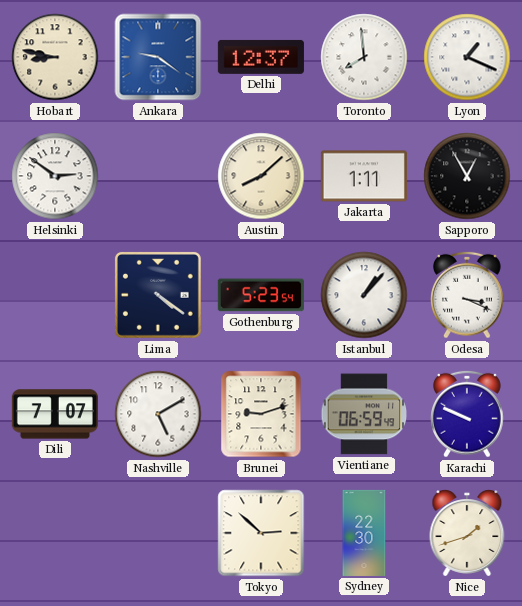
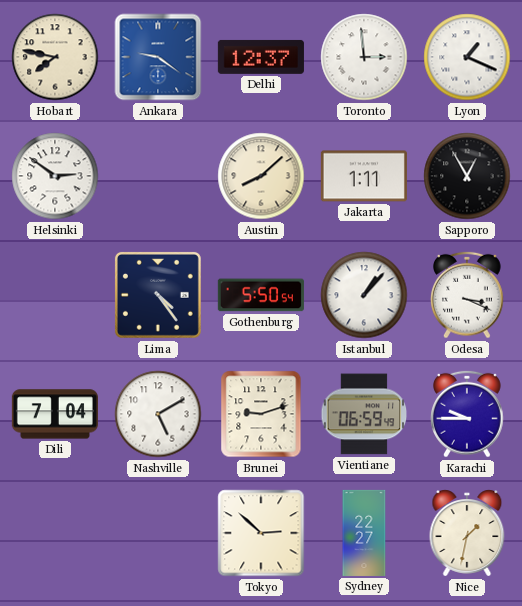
Hobart: 8:47 -> 7:47
Toronto: 7:59 -> 2:59
Lima: 4:21 -> 4:24
Gothenburg: 5:23 -> 5:50
Dili: 7:07 -> 7:04
Karachi: 9:49 -> 9:45
Sydney: 22:30 -> 22:27
Nice: 1:42 -> 1:32
